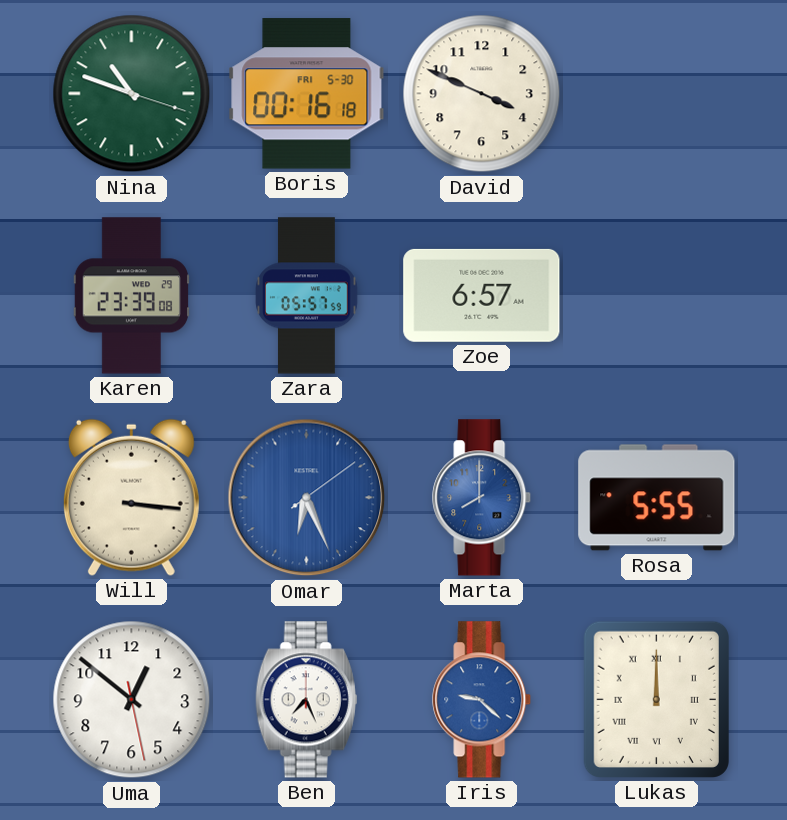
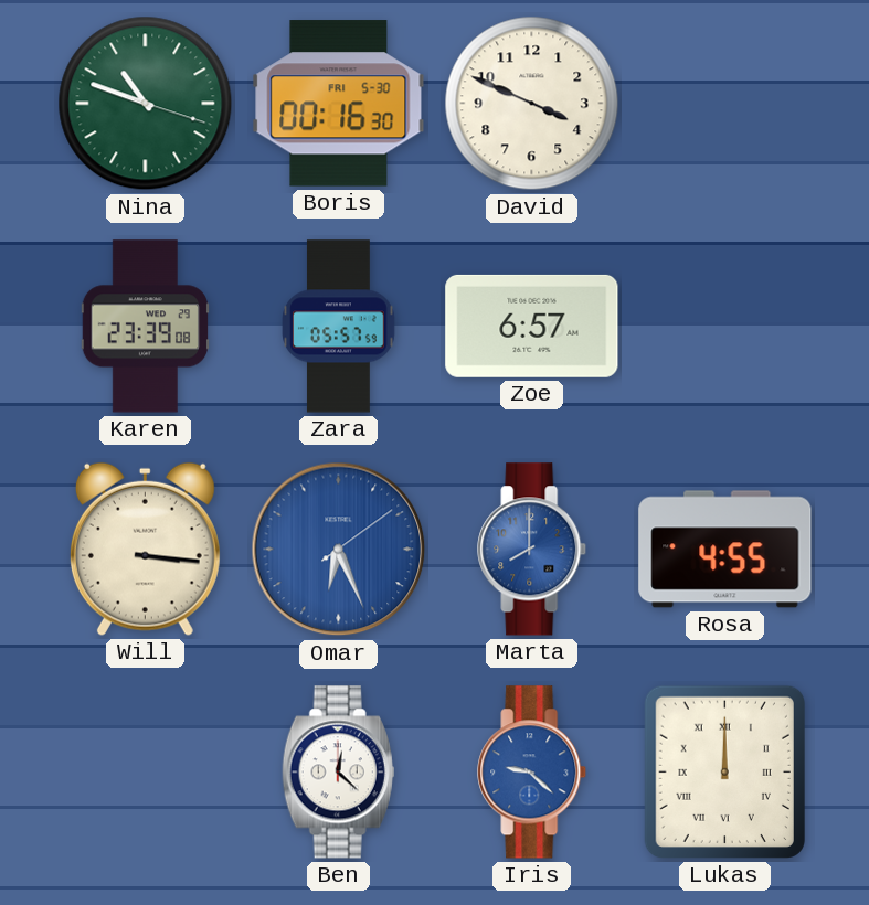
Boris: 00:16:18 -> 00:16:30
Rosa: 5:55 -> 4:55
Uma: 12:51 -> none
Ben: 7:26 -> 12:22
